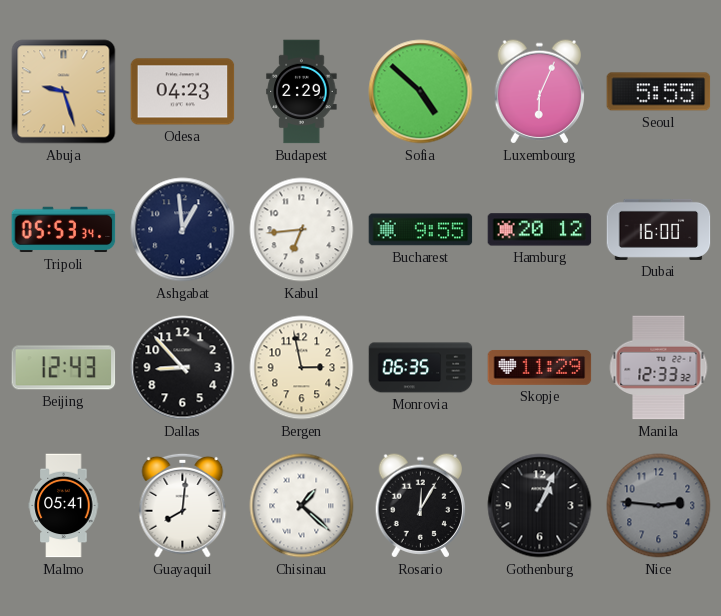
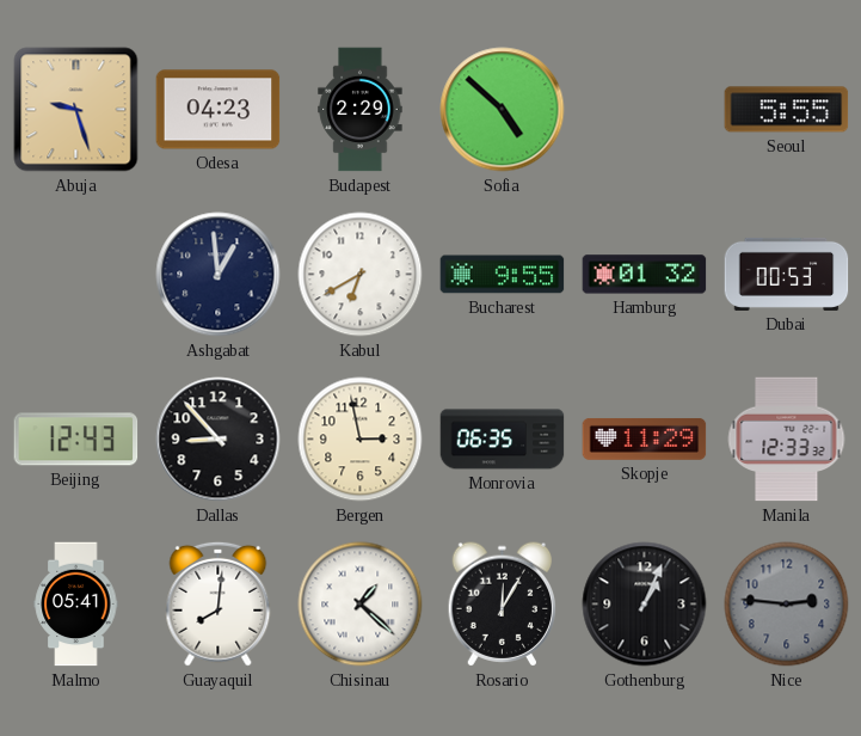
Luxembourg: 6:04 -> none
Tripoli: 05:53 -> none
Kabul: 6:44 -> 6:40
Hamburg: 20:12 -> 01:32
Dubai: 16:00 -> 00:53
